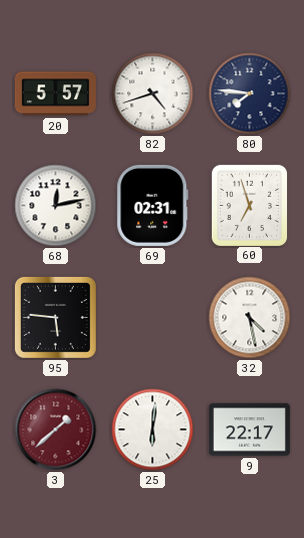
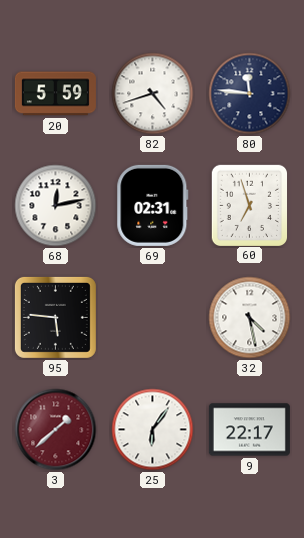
20: 5:57 -> 5:59
80: 7:46 -> 11:46
25: 6:01 -> 6:06
